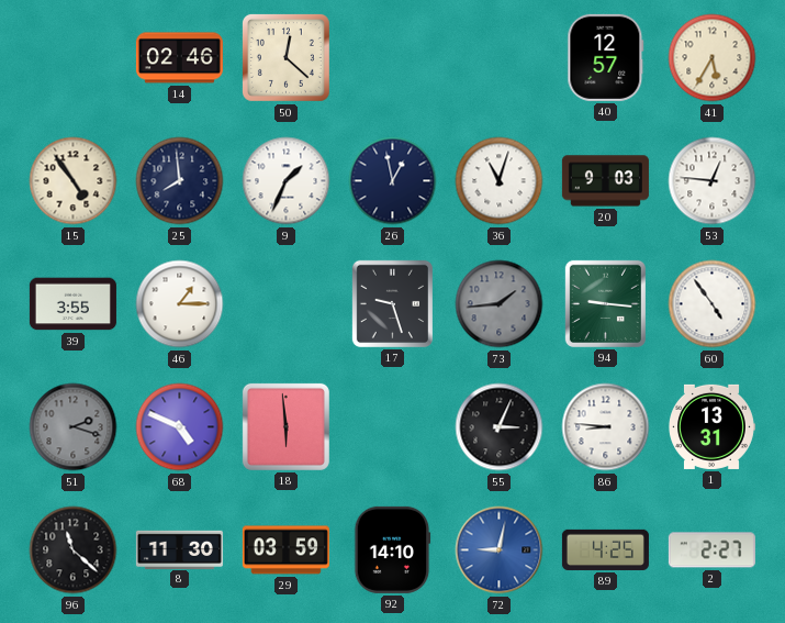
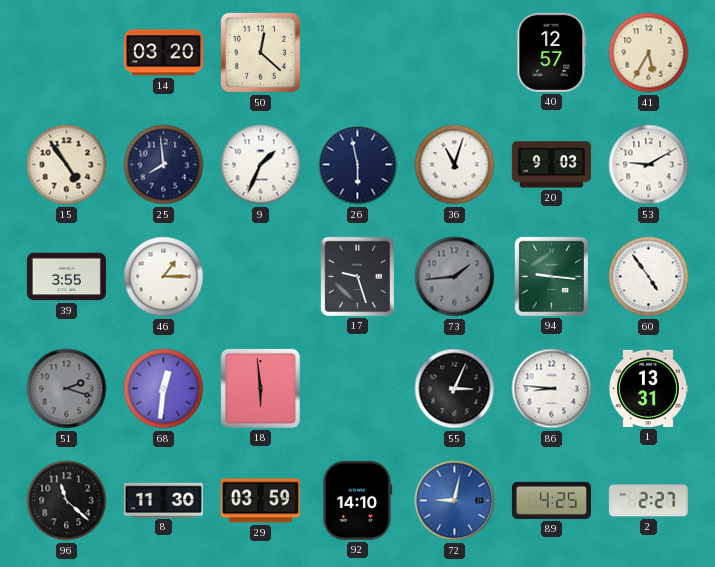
14: 02:46 -> 03:20
26: 12:58 -> 5:58
53: 12:46 -> 9:10
68: 4:49 -> 12:31
